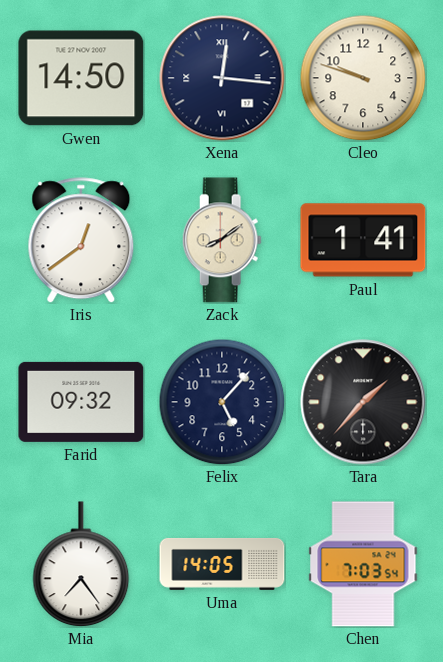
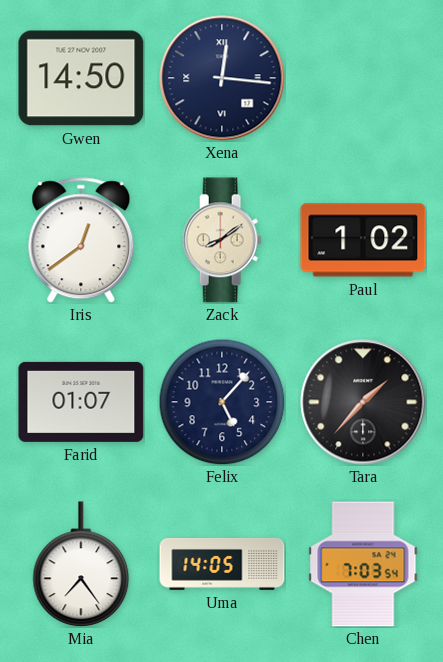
Cleo: 9:48 -> none
Paul: 1:41 -> 1:02
Farid: 09:32 -> 01:07
